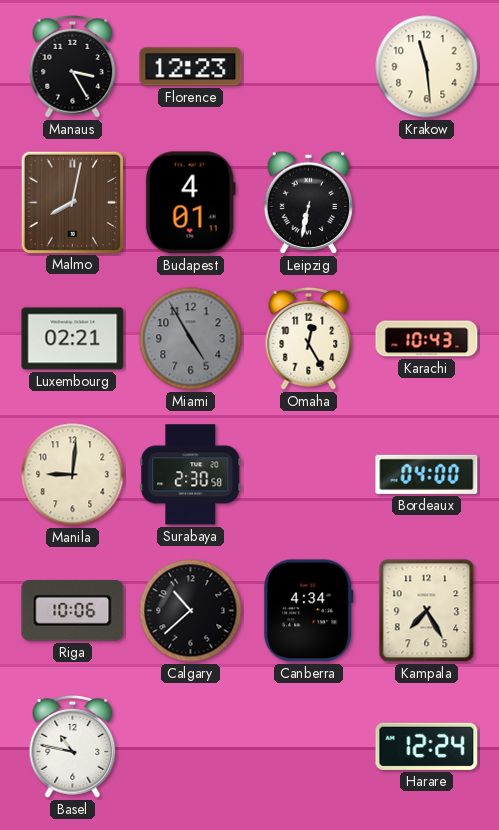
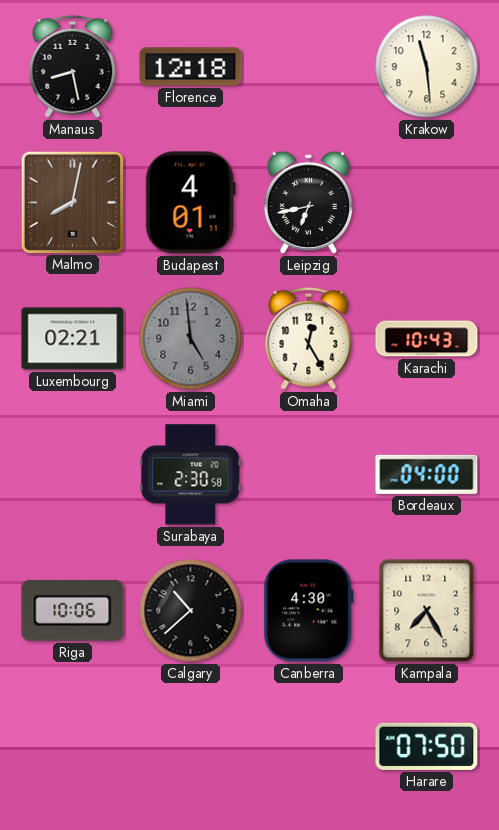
Manaus: 3:25 -> 8:28
Florence: 12:23 -> 12:18
Leipzig: 6:32 -> 6:43
Miami: 4:55 -> 4:59
Manila: 9:01 -> none
Canberra: 4:34 -> 4:30
Basel: 10:47 -> none
Harare: 12:24 -> 07:50
